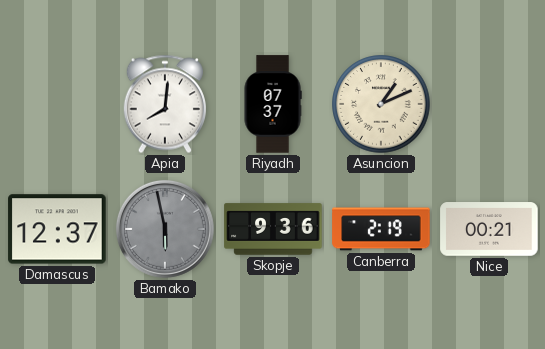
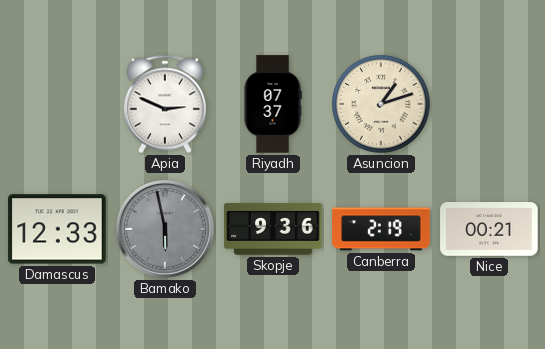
Apia: 8:01 -> 2:49
Asuncion: 1:11 -> 1:12
Damascus: 12:37 -> 12:33
